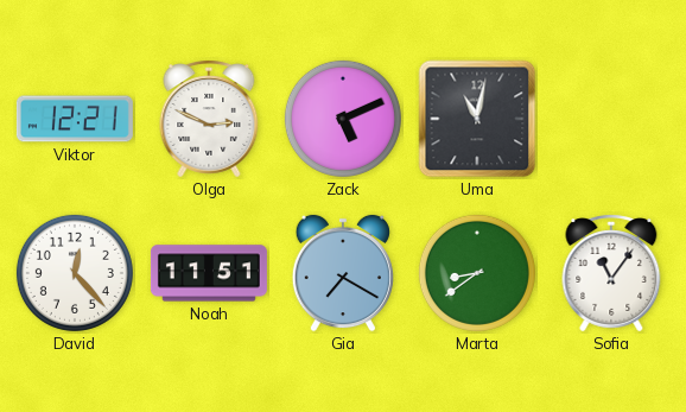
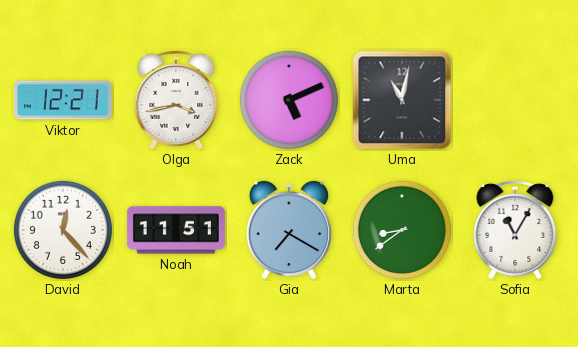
Olga: 2:49 -> 3:43
Sofia: 11:06 -> 11:05
